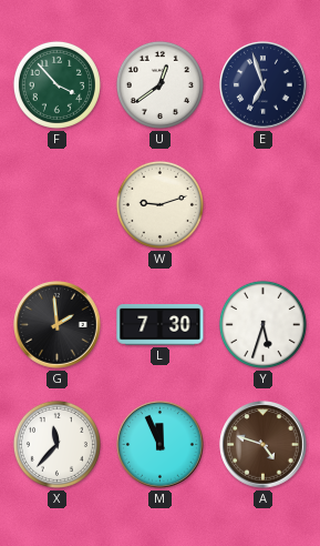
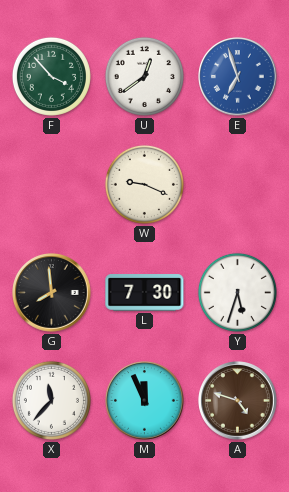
E dial: navy -> blue
W: 9:12 -> 9:19
G: 1:59 -> 7:59
